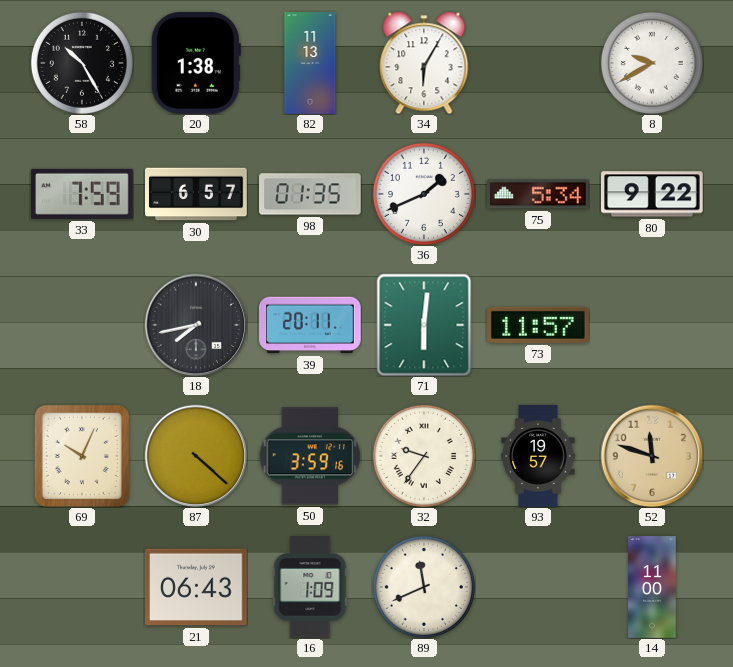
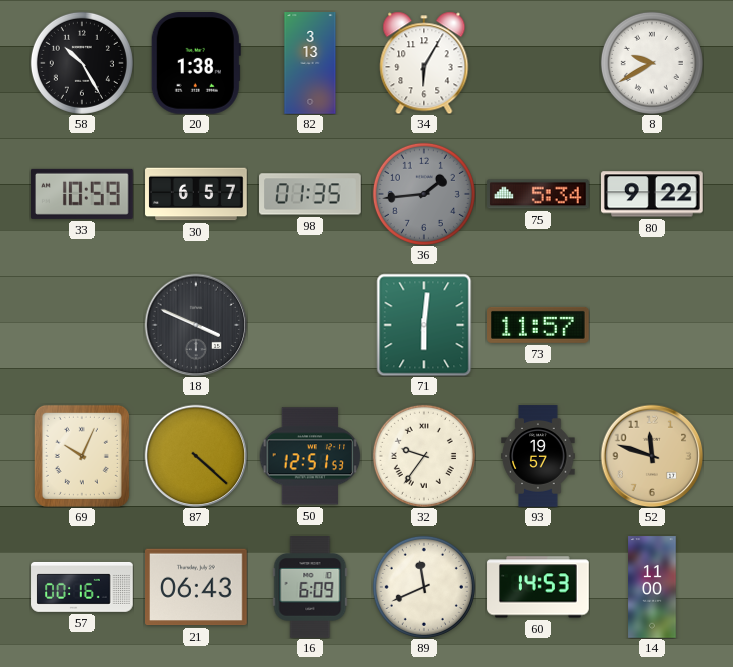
82: 11:13 -> 3:13
33: 7:59 -> 10:59
36: 1:41 -> 1:44
36 dial: white -> grey
18: 7:43 -> 3:49
39: 20:11 -> none
50: 3:59 -> 12:51
57: none -> 00:16
16: 1:09 -> 6:09
60: none -> 14:53
